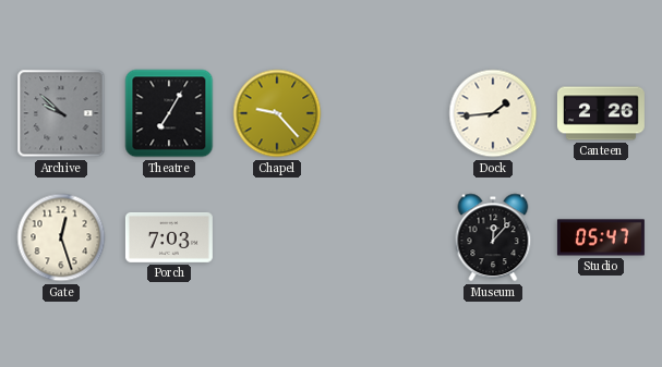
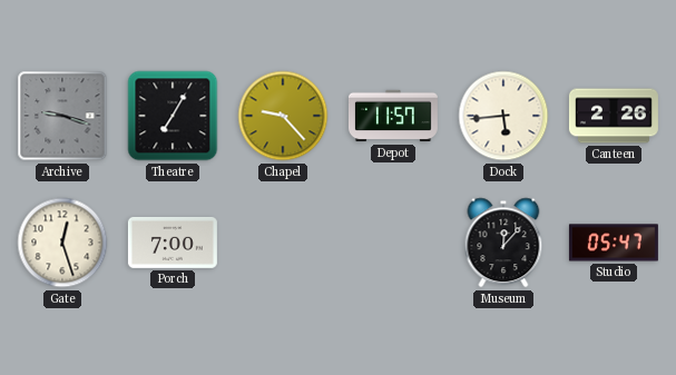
Archive: 9:52 -> 9:18
Depot: none -> 11:57
Dock: 1:44 -> 5:44
Porch: 7:03 -> 7:00
